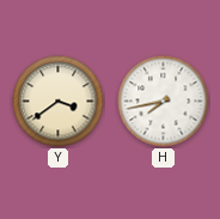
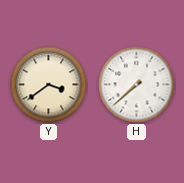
H: 7:43 -> 7:38
